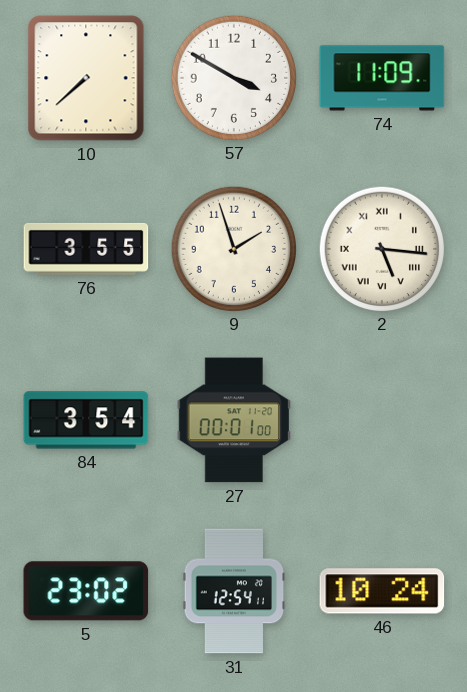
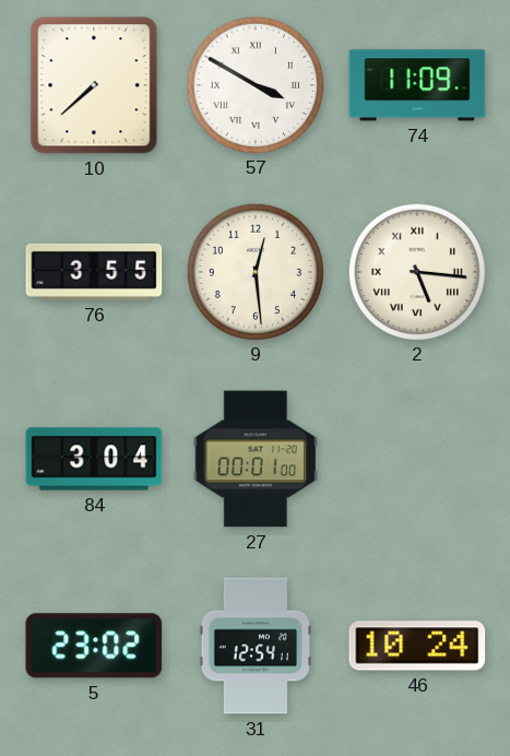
57 numerals: Arabic -> Roman
9: 1:57 -> 12:29
84: 3:54 -> 3:04
